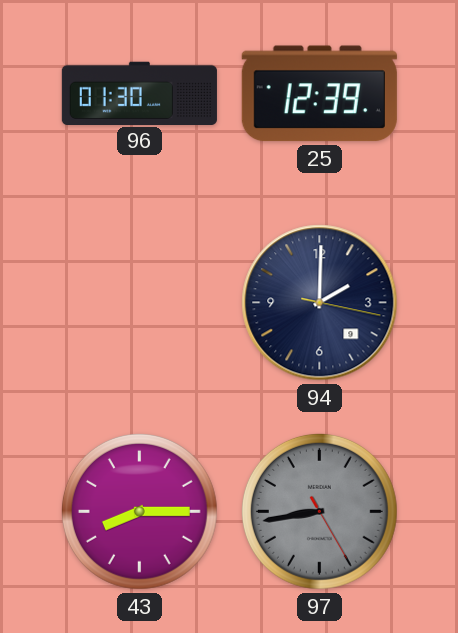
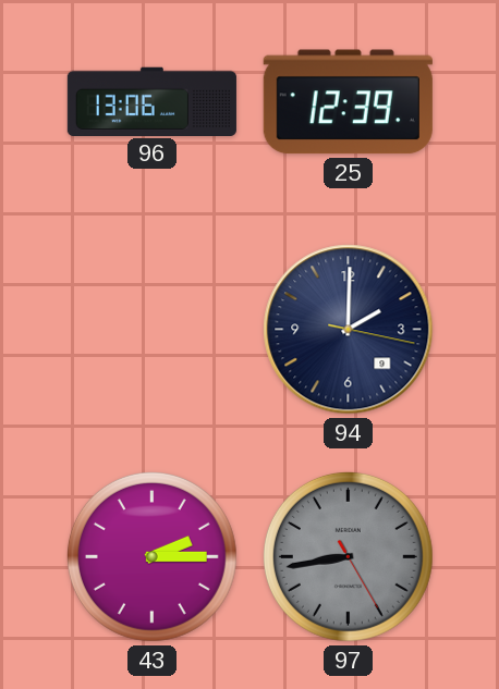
96: 01:30 -> 13:06
43: 8:15 -> 2:15
